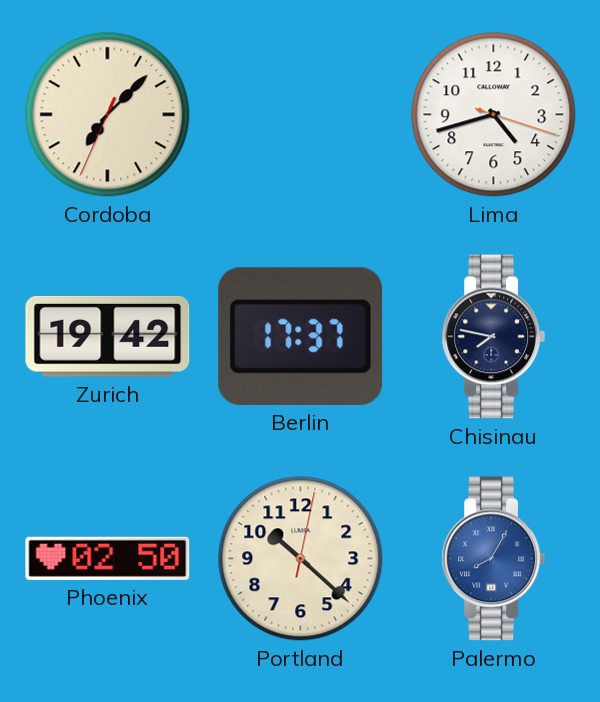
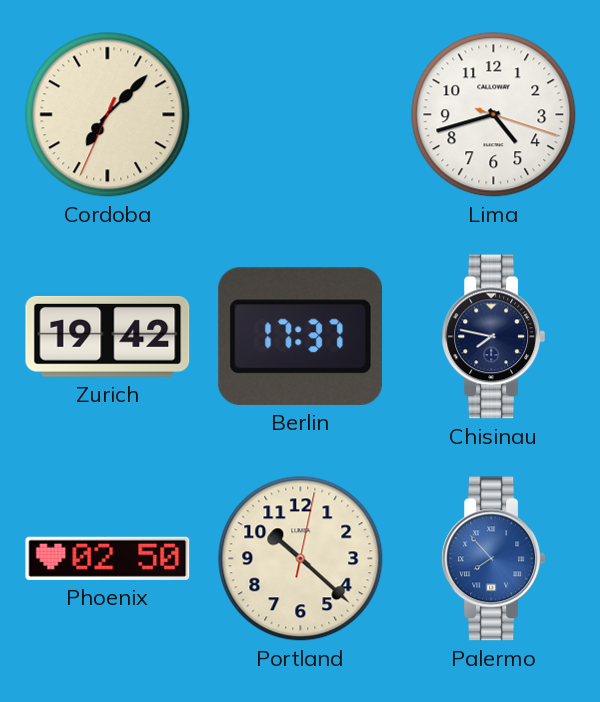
Palermo: 8:05 -> 7:53
